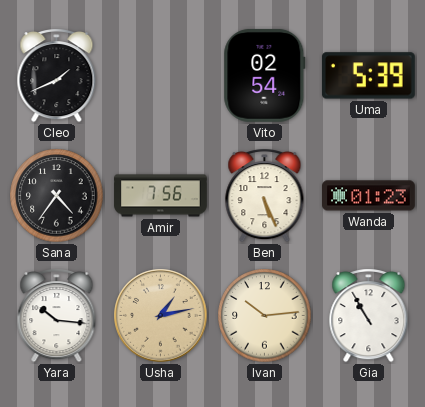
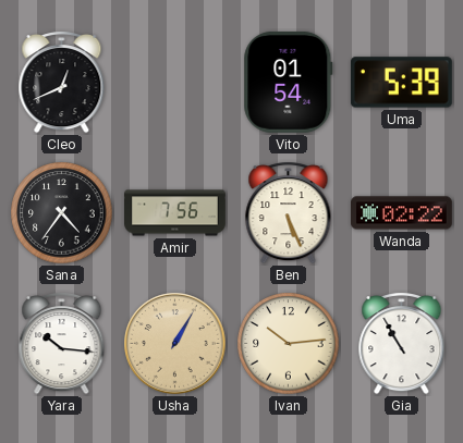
Cleo: 1:41 -> 12:41
Vito: 02:54 -> 01:54
Wanda: 01:23 -> 02:22
Usha: 1:13 -> 1:05
